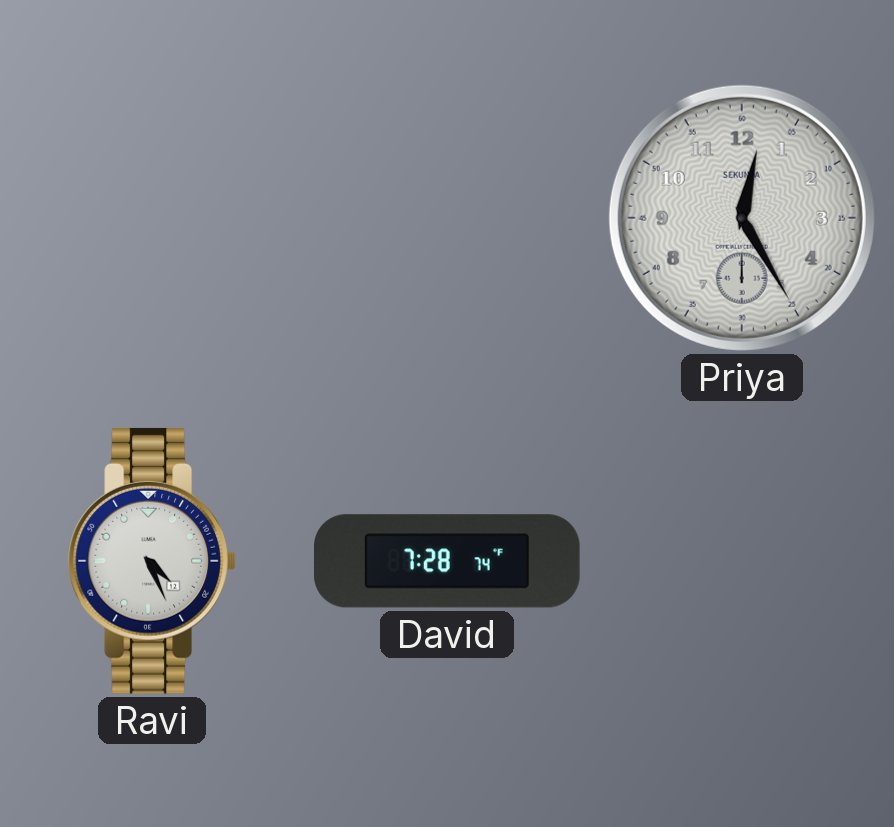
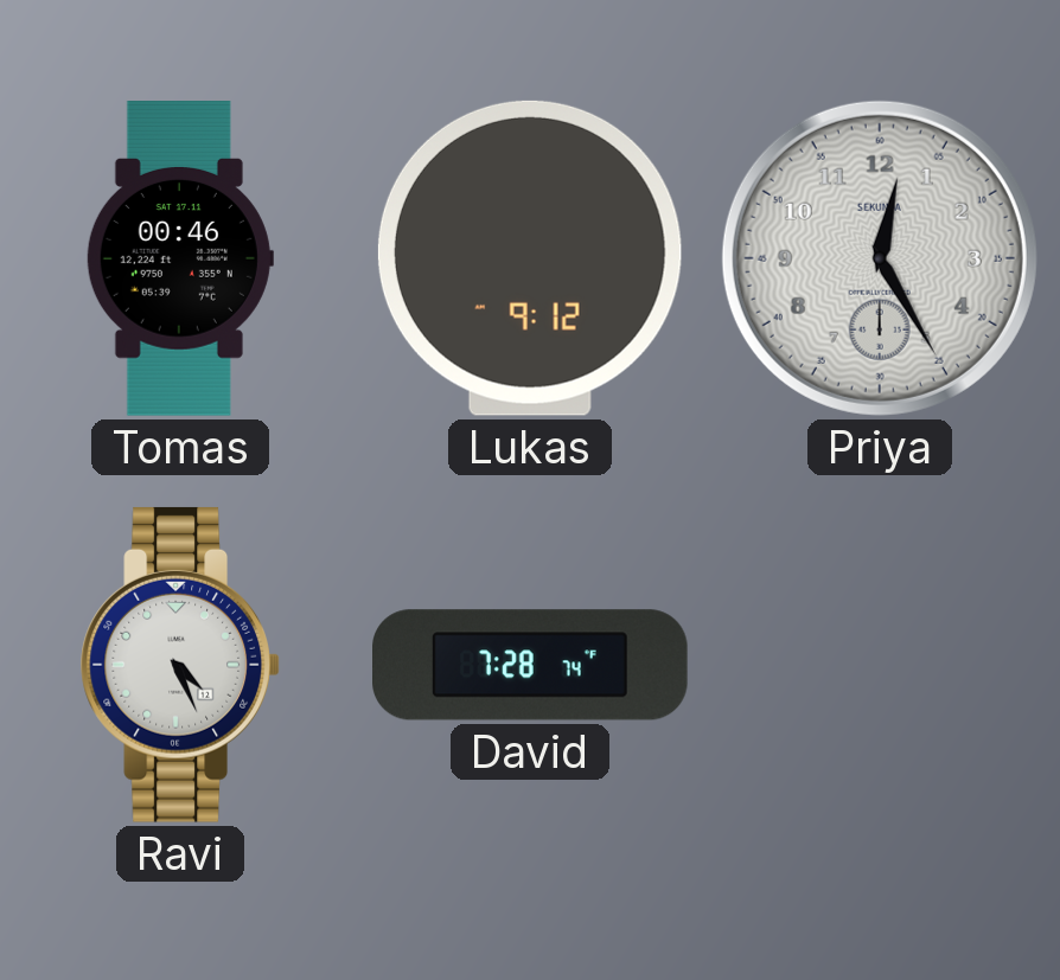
Tomas: none -> 00:46
Lukas: none -> 9:12
